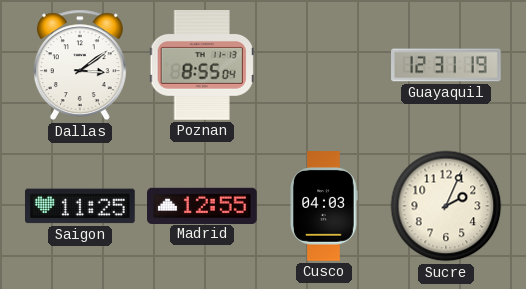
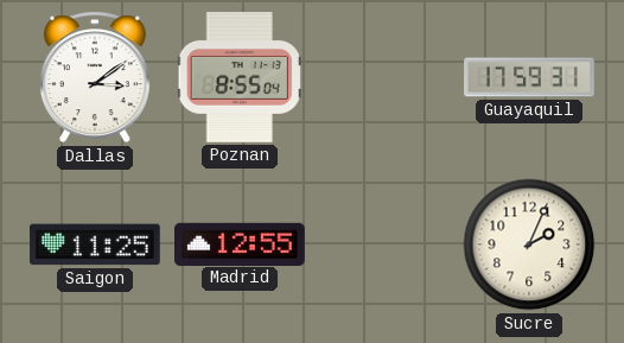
Guayaquil: 12:31 -> 17:59
Cusco: 04:03 -> none
